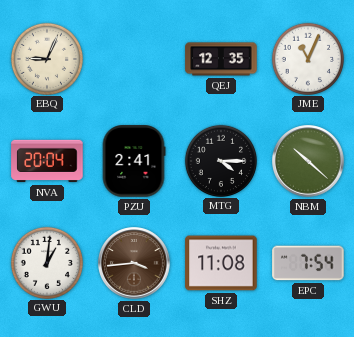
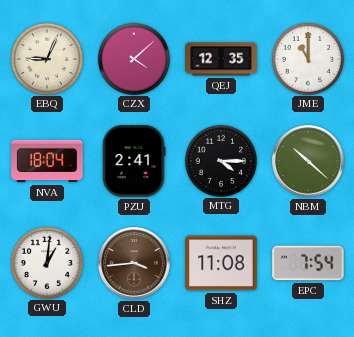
CZX: none -> 4:08
JME: 11:04 -> 11:00
NVA: 20:04 -> 18:04
